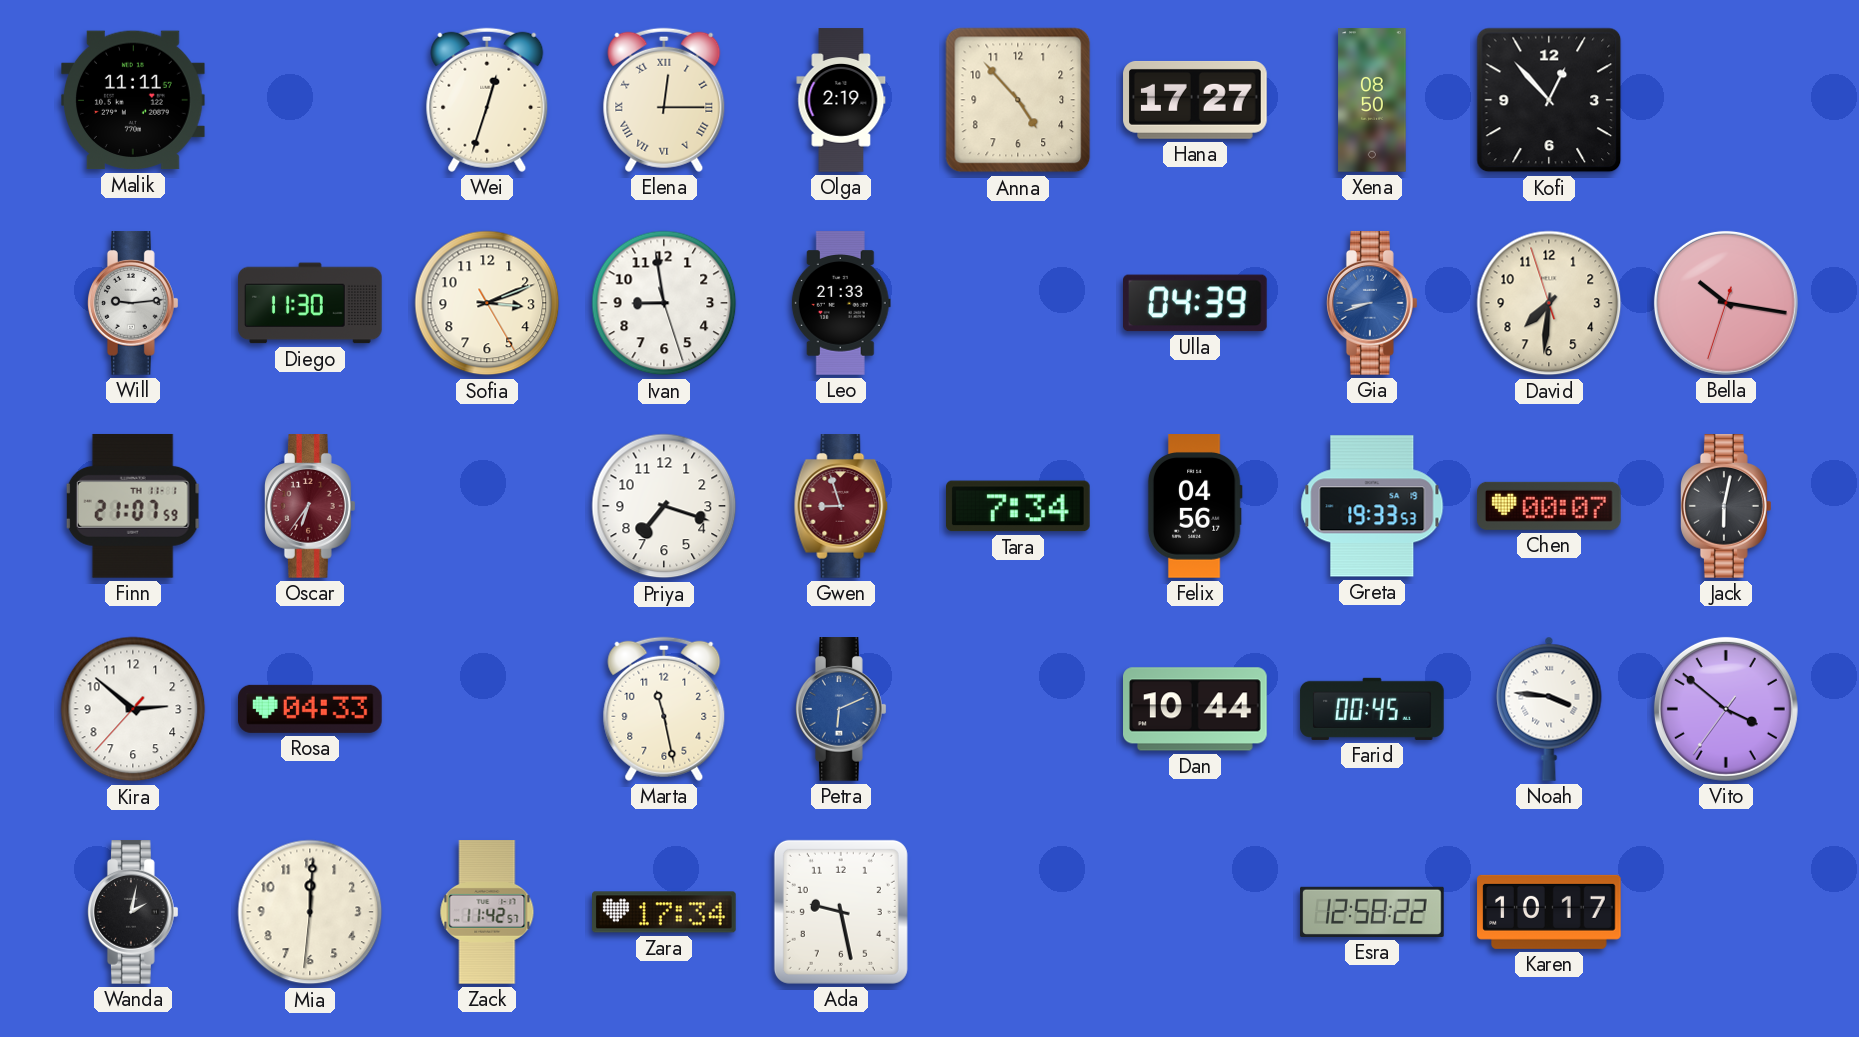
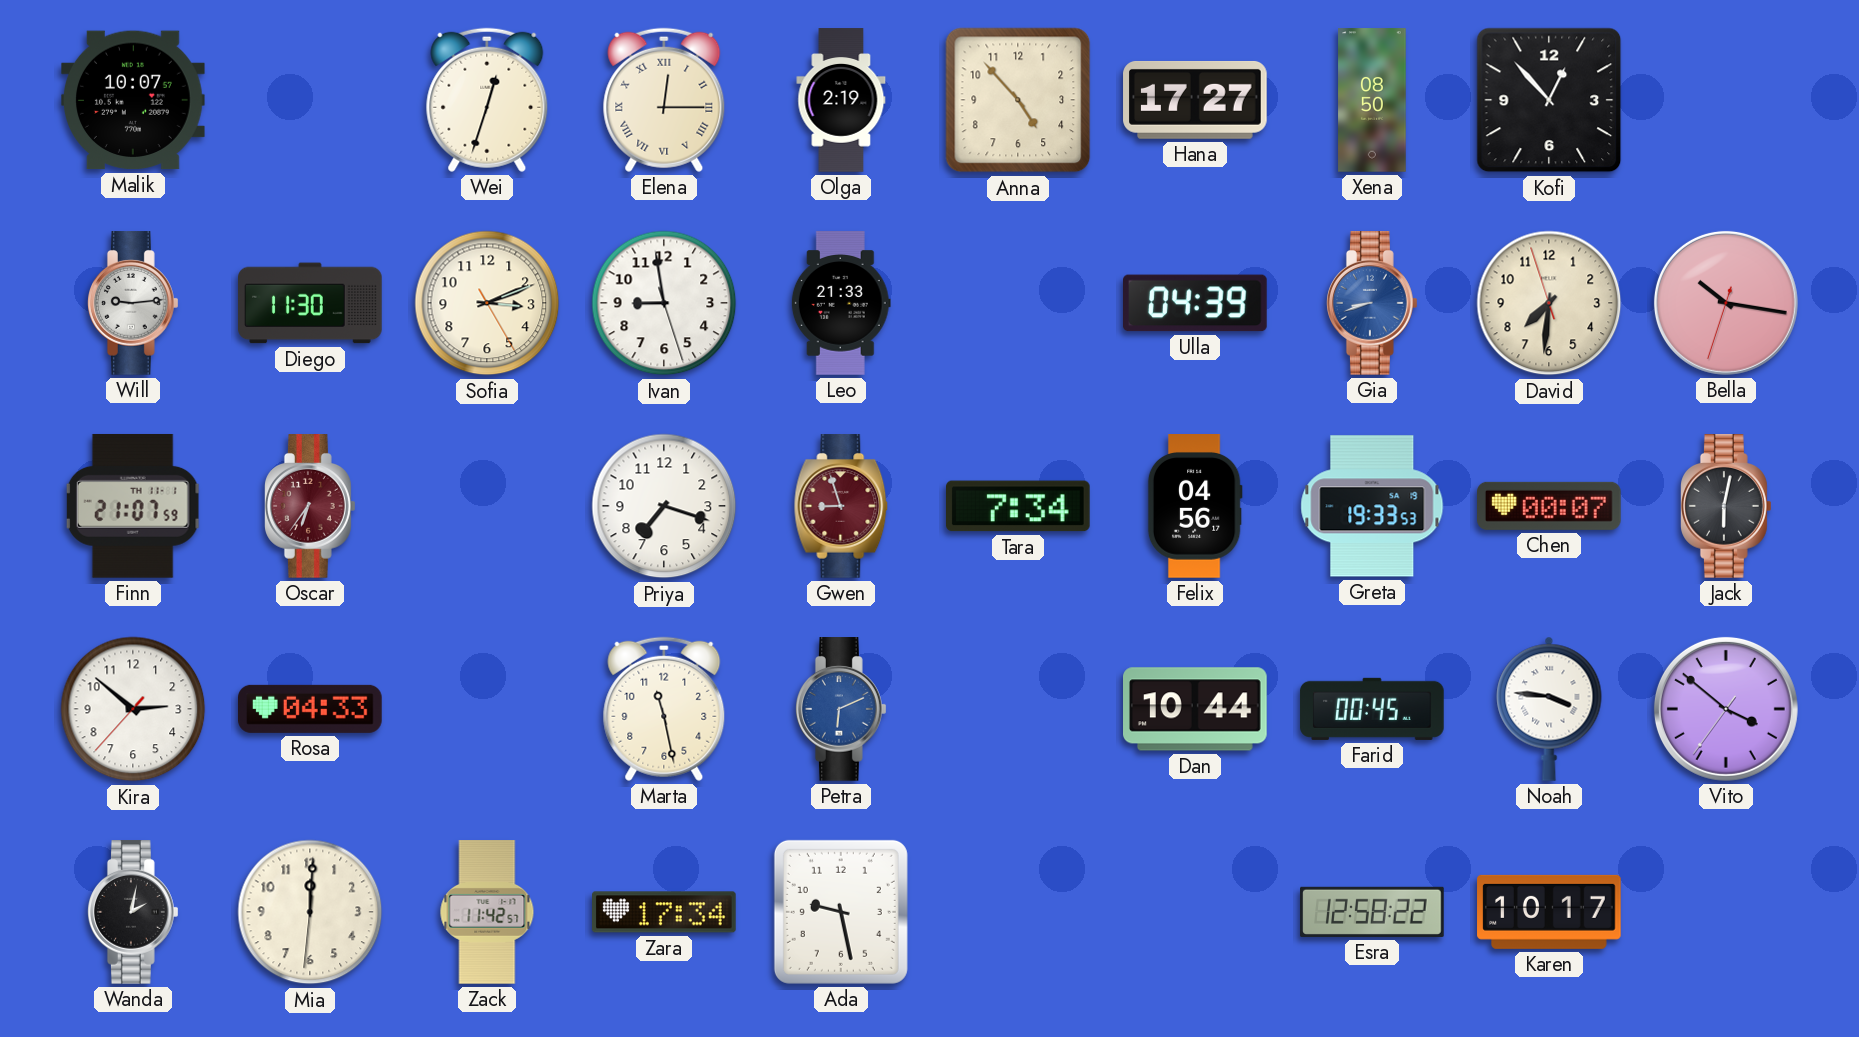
Malik: 11:11 -> 10:07
